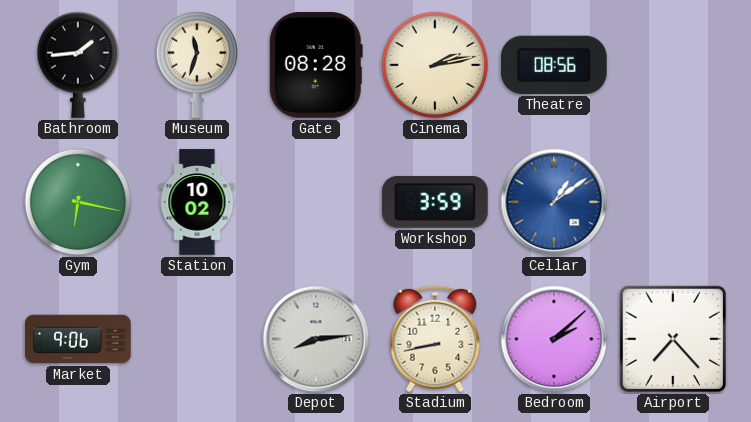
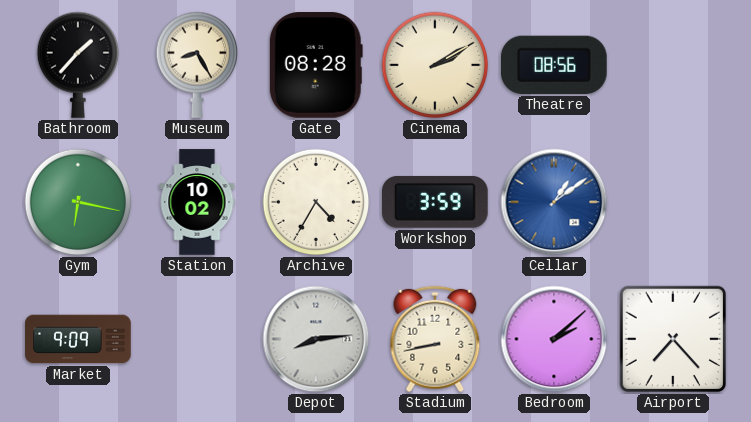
Bathroom: 1:44 -> 1:37
Museum: 11:33 -> 8:25
Cinema: 2:13 -> 2:10
Archive: none -> 4:35
Market: 9:06 -> 9:09
